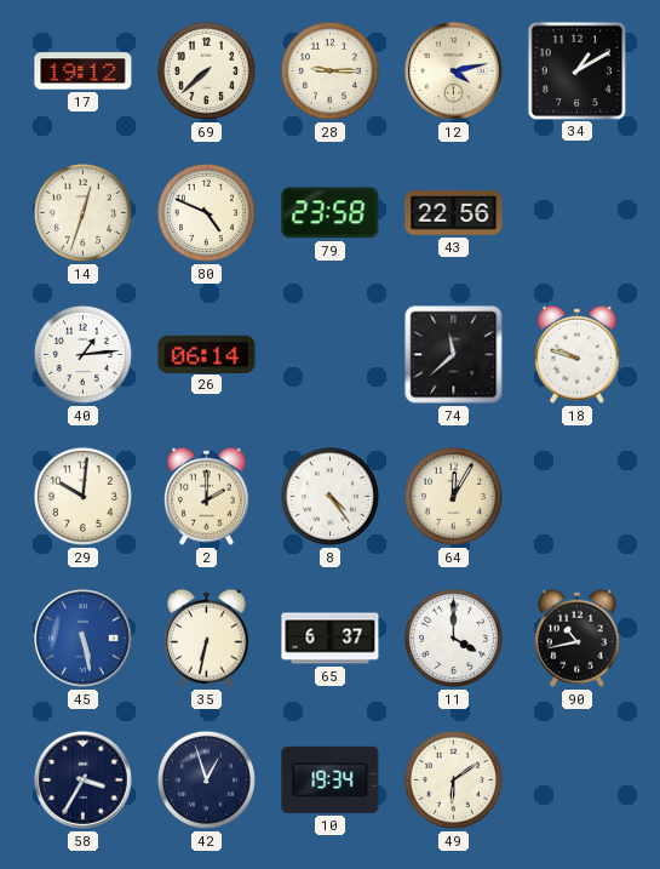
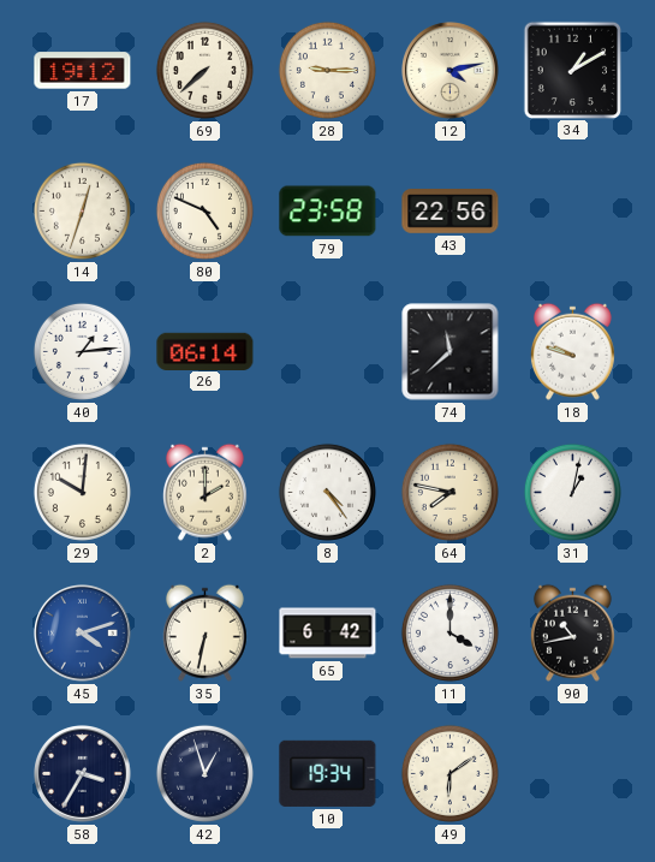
64: 12:05 -> 7:47
31: none -> 1:02
45: 5:28 -> 4:12
65: 6:37 -> 6:42
